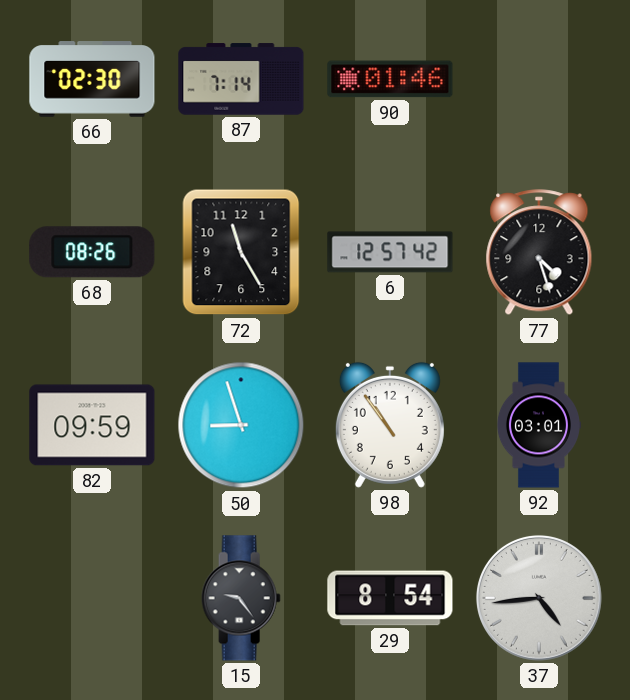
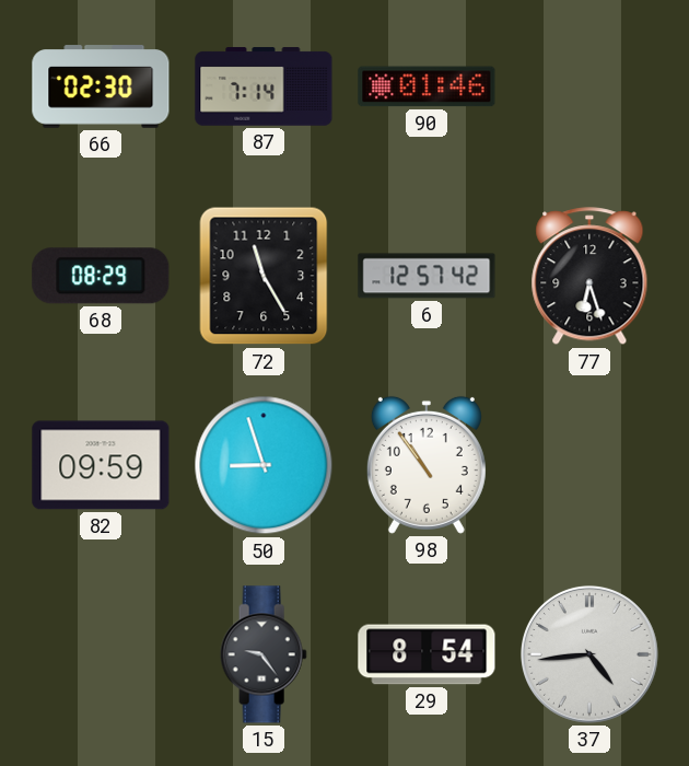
68: 08:26 -> 08:29
77: 4:27 -> 6:27
92: 03:01 -> none
